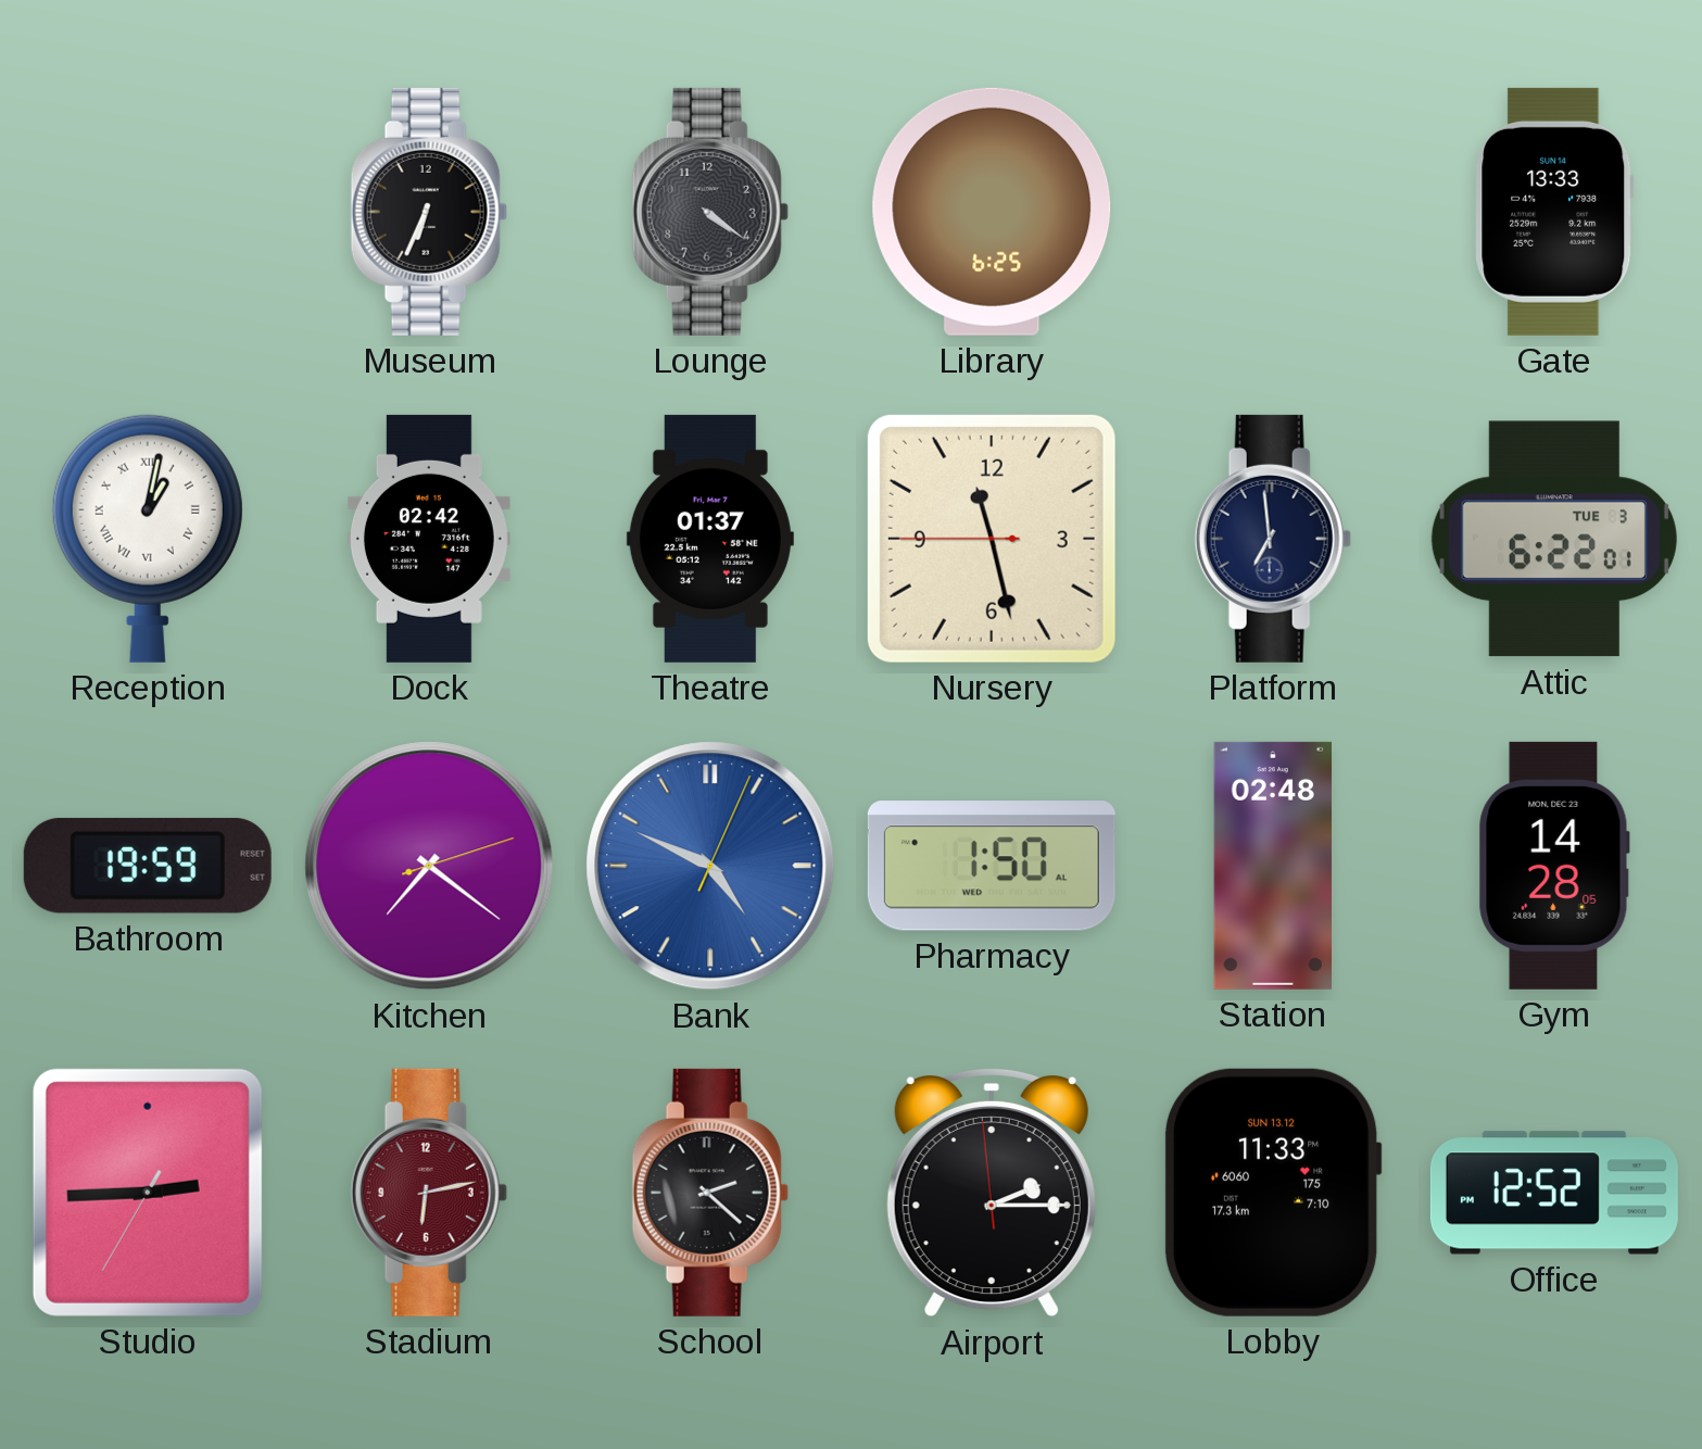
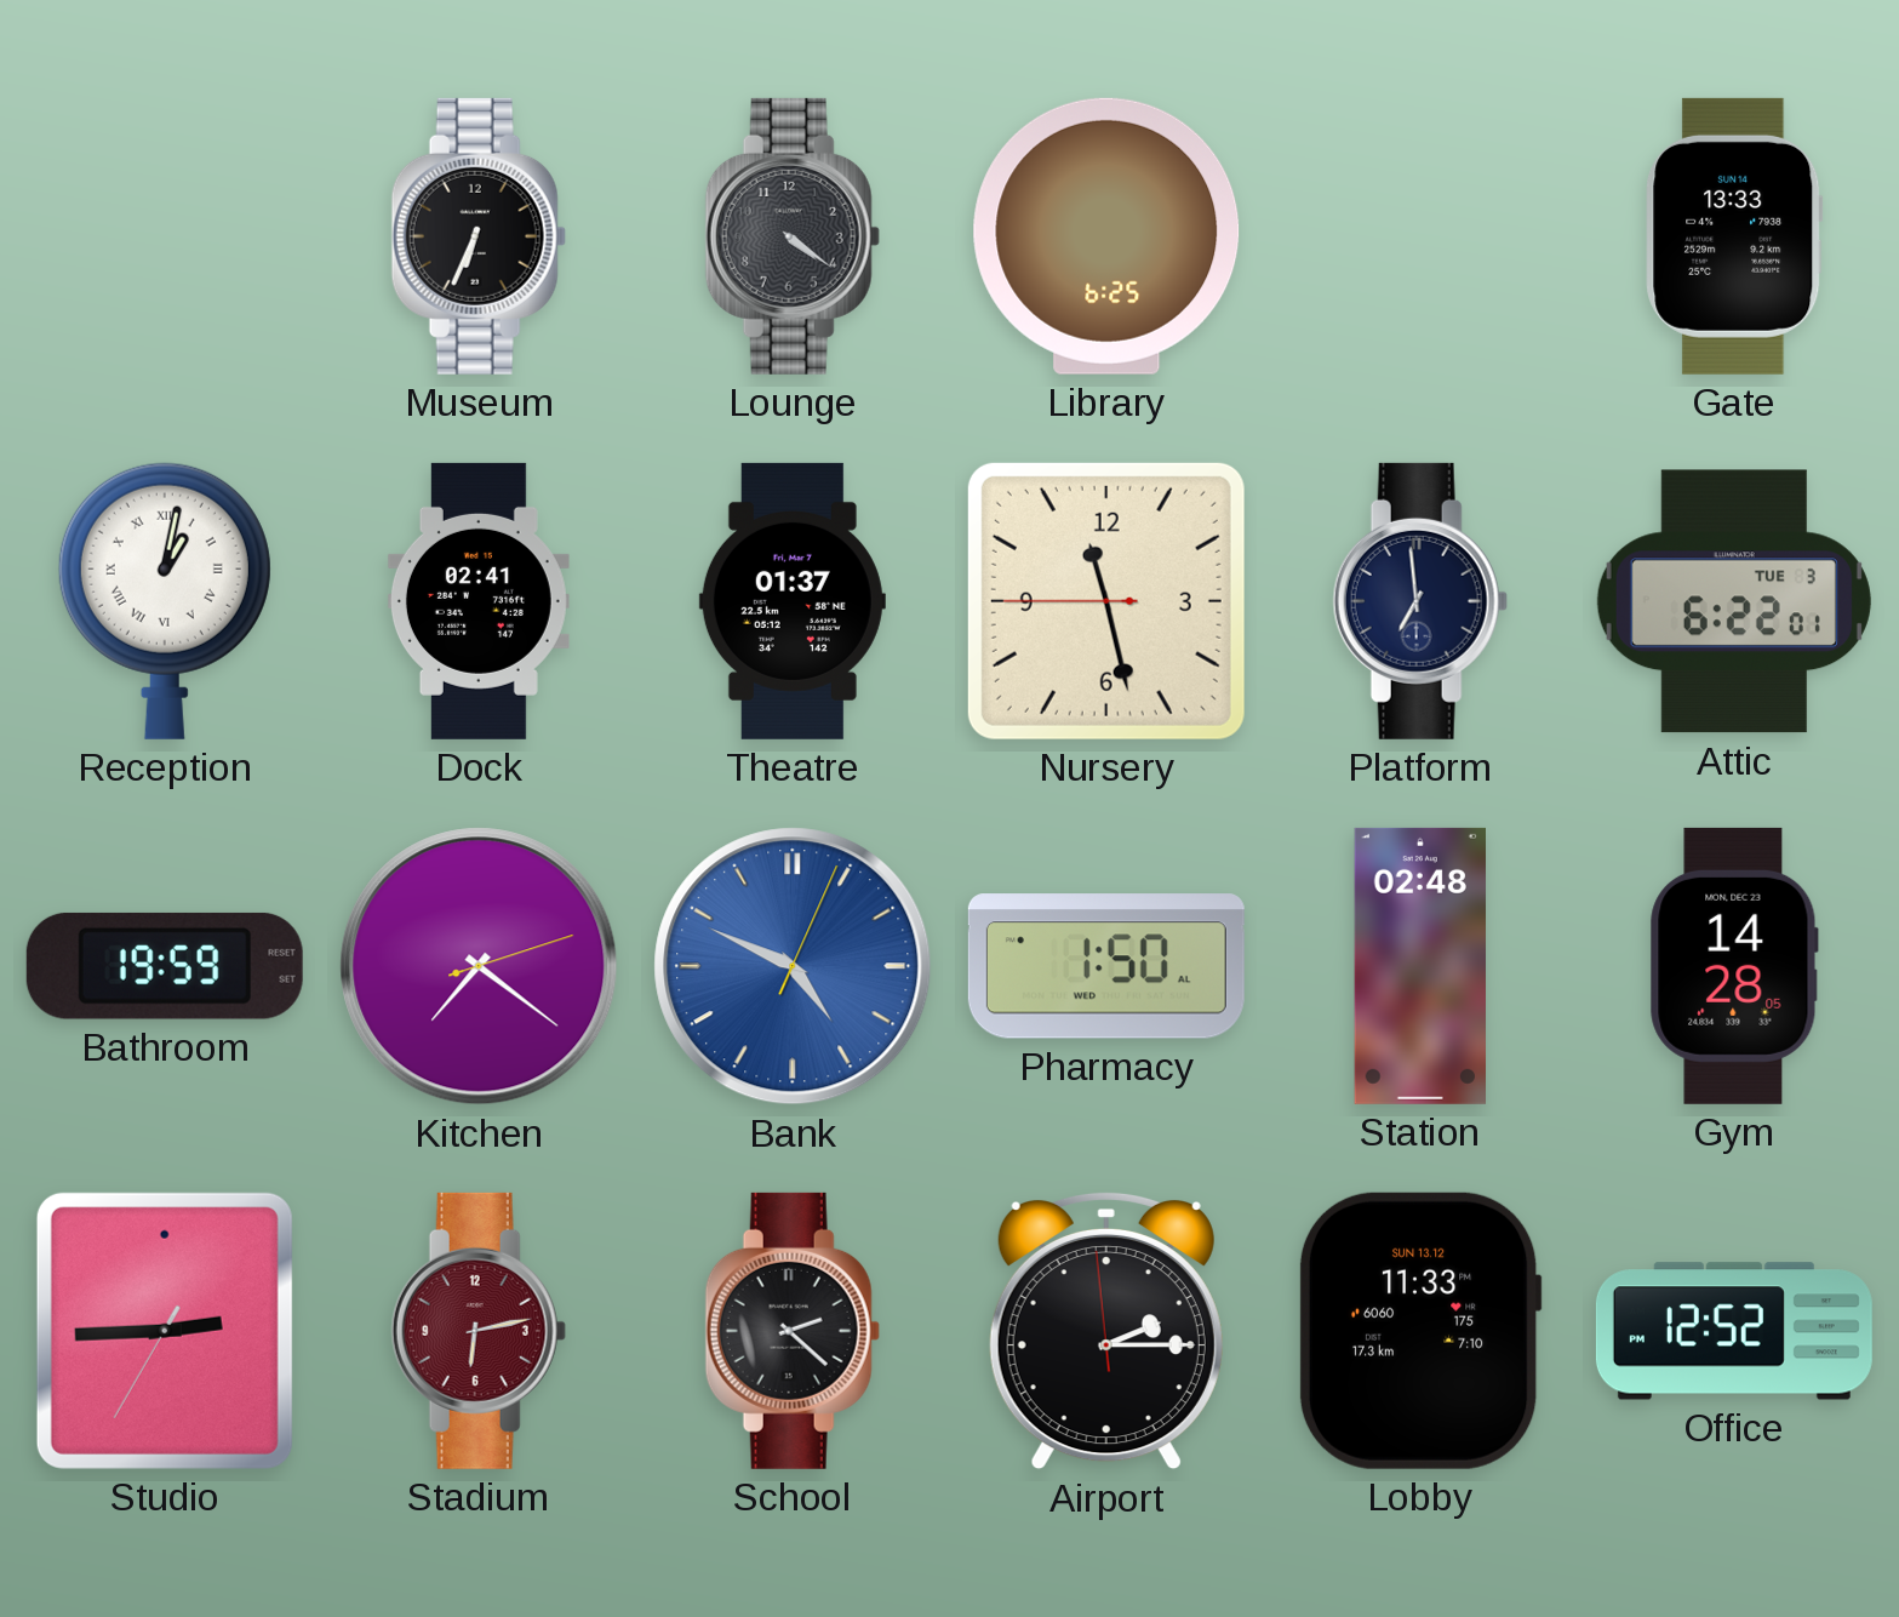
Dock: 02:42 -> 02:41
